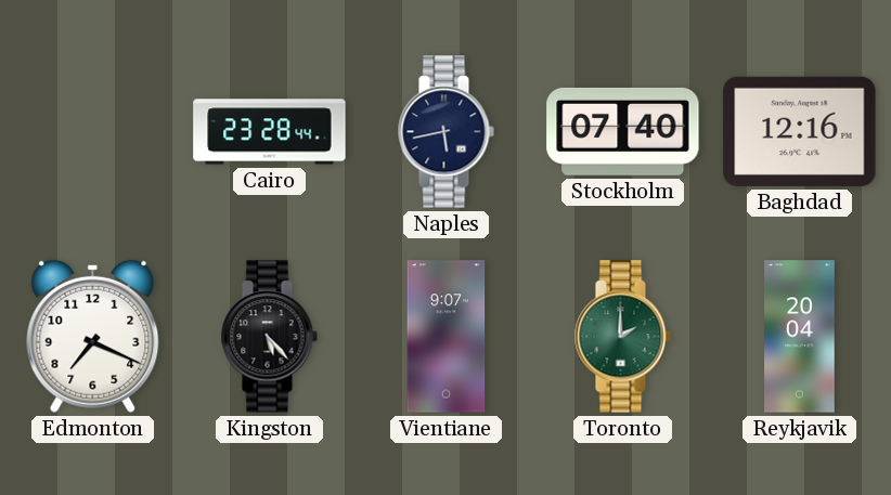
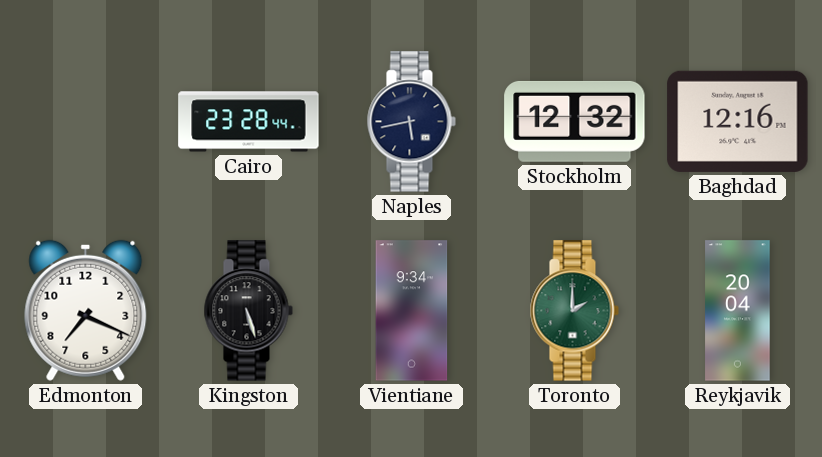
Stockholm: 07:40 -> 12:32
Kingston: 5:23 -> 5:27
Vientiane: 9:07 -> 9:34
